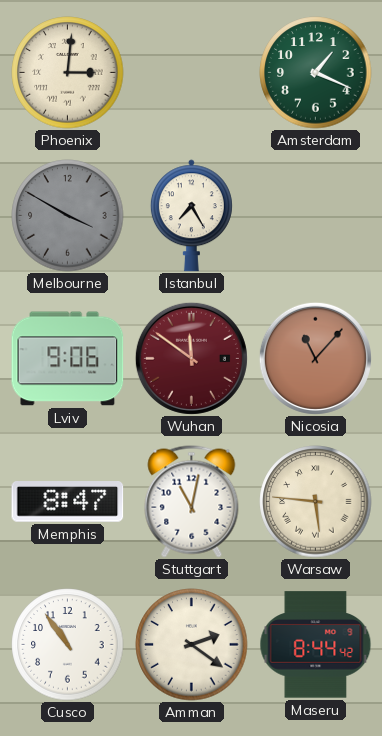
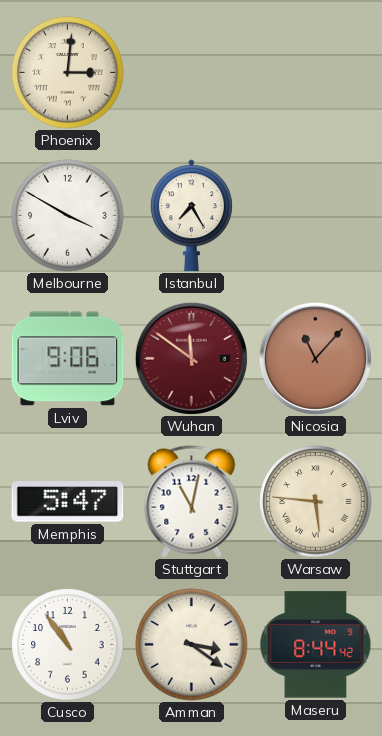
Amsterdam: 1:19 -> none
Melbourne dial: grey -> white
Memphis: 8:47 -> 5:47
Amman: 2:21 -> 3:21
